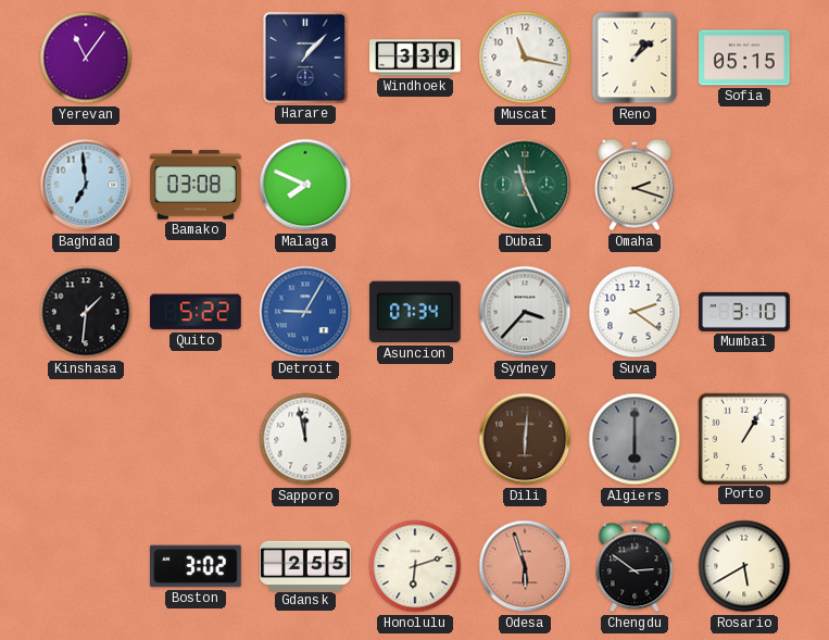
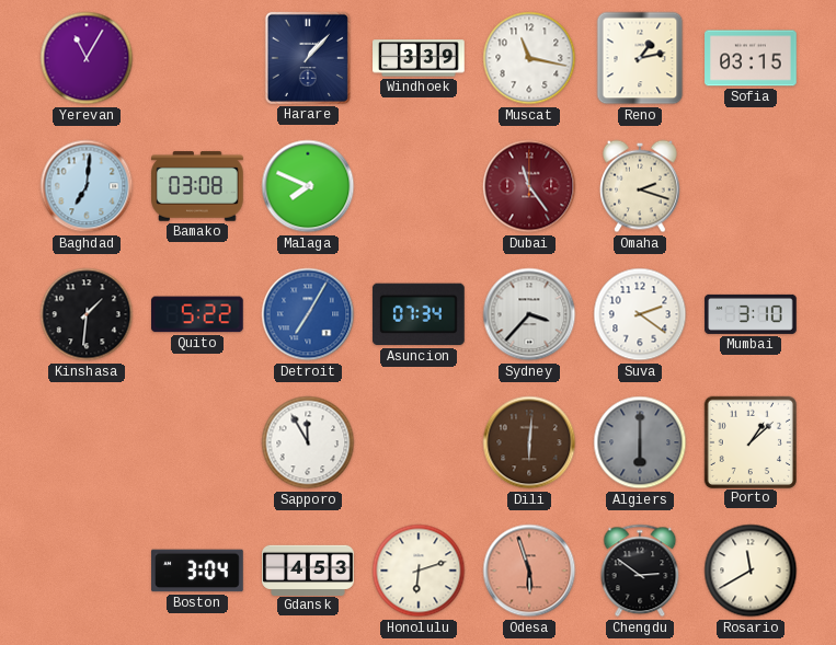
Yerevan: 11:06 -> 11:05
Reno: 1:08 -> 1:13
Sofia: 05:15 -> 03:15
Baghdad: 6:59 -> 7:01
Dubai: 11:26 -> 11:24
Dubai dial: green -> burgundy
Detroit: 9:05 -> 7:05
Sapporo: 11:58 -> 11:55
Porto: 1:05 -> 1:08
Boston: 3:02 -> 3:04
Gdansk: 2:55 -> 4:53
Rosario: 5:40 -> 11:40
